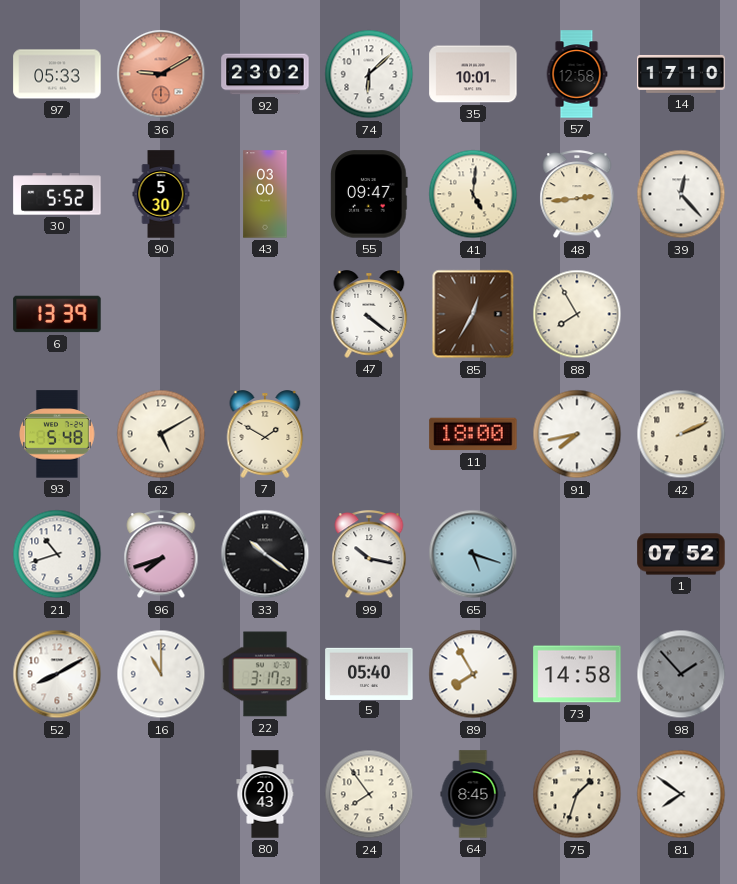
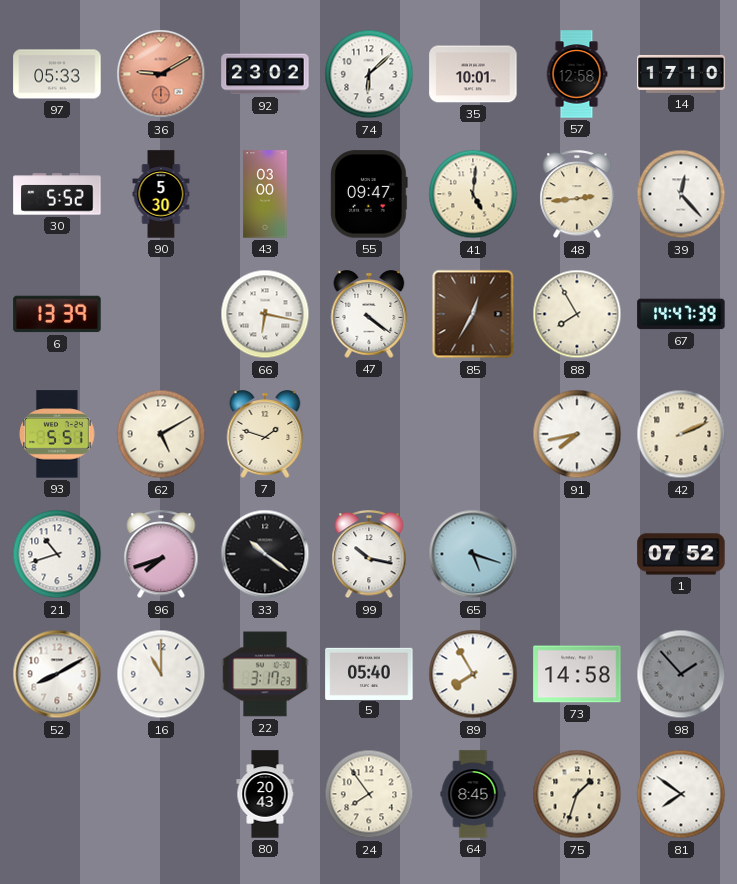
66: none -> 6:17
67: none -> 14:47
93: 5:48 -> 5:51
7: 1:50 -> 1:48
11: 18:00 -> none
